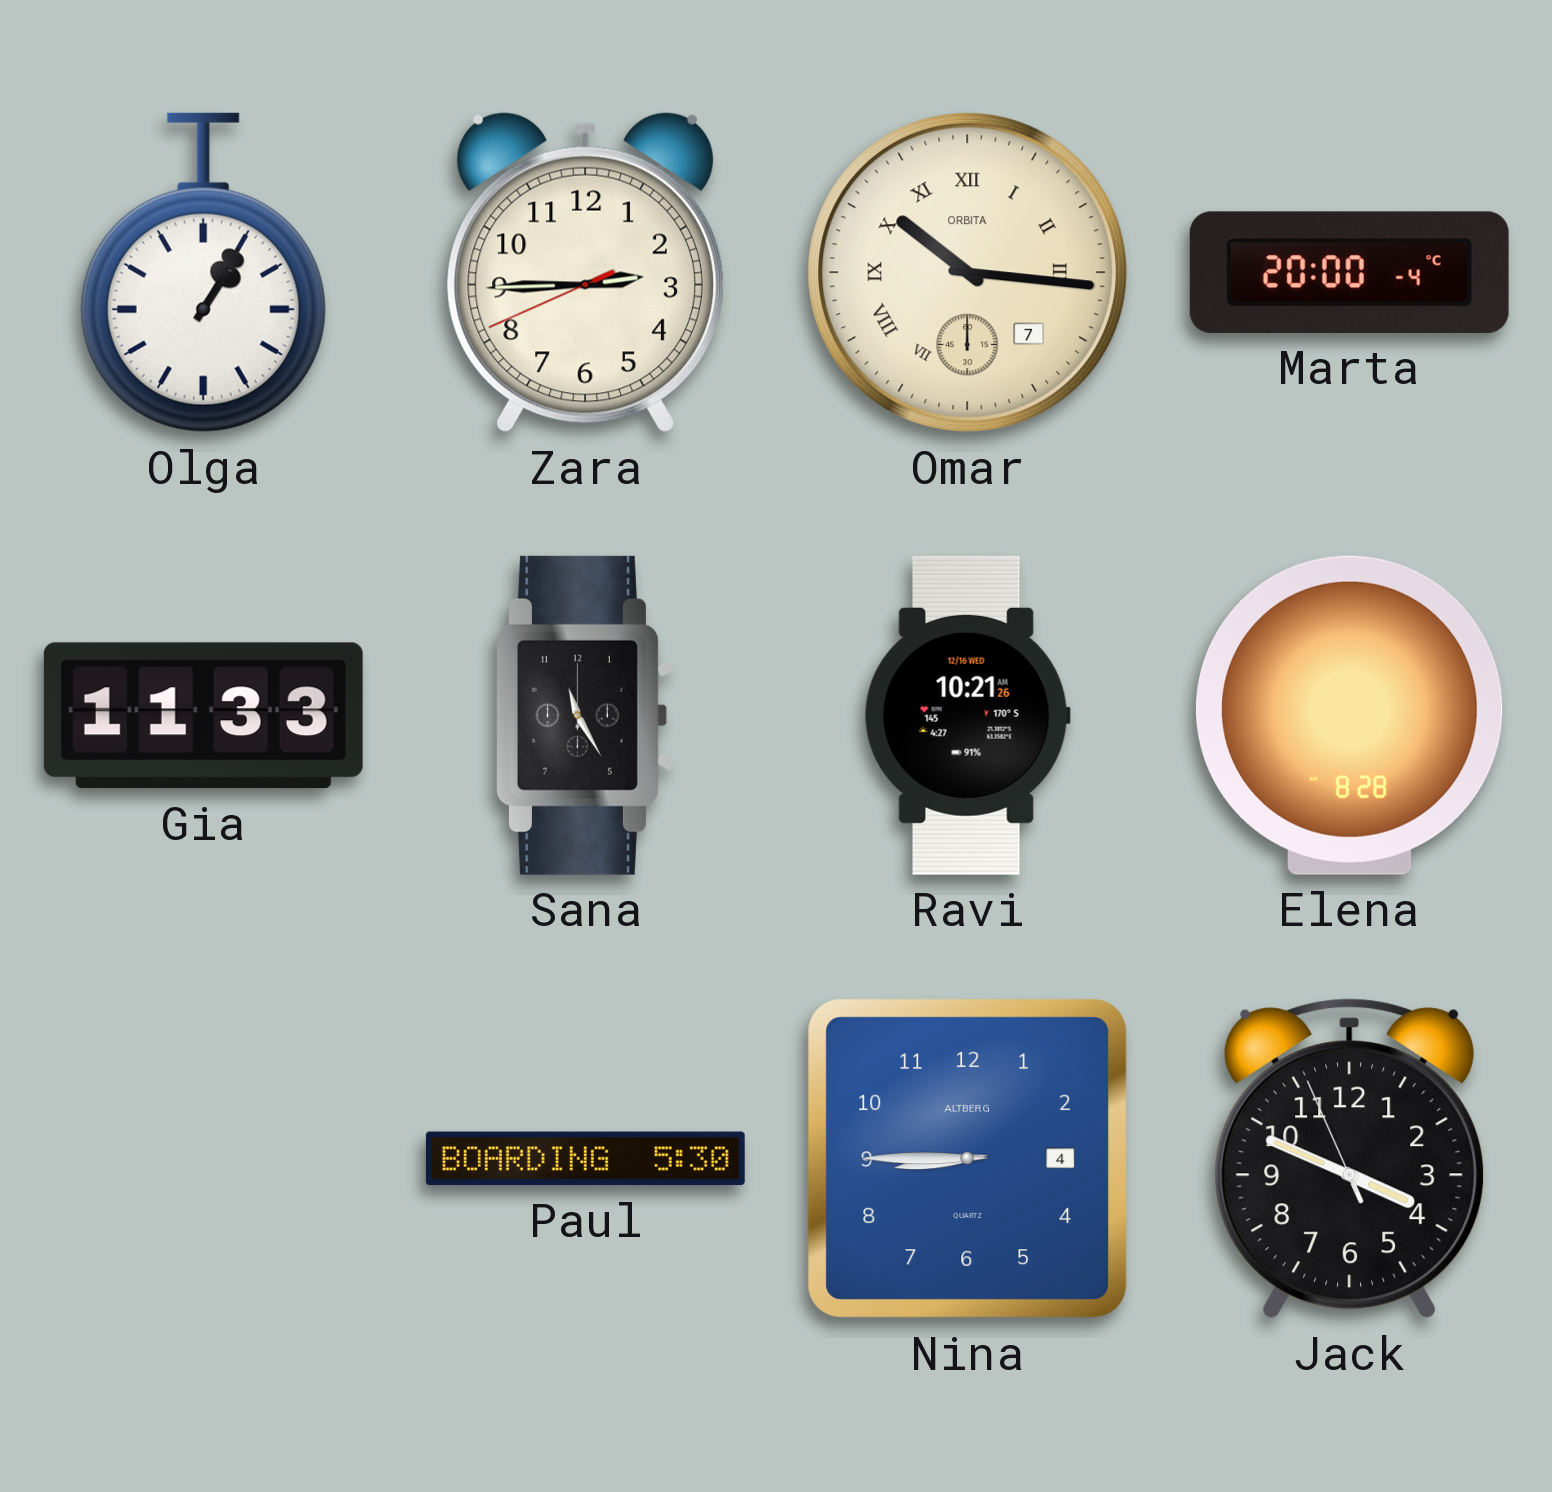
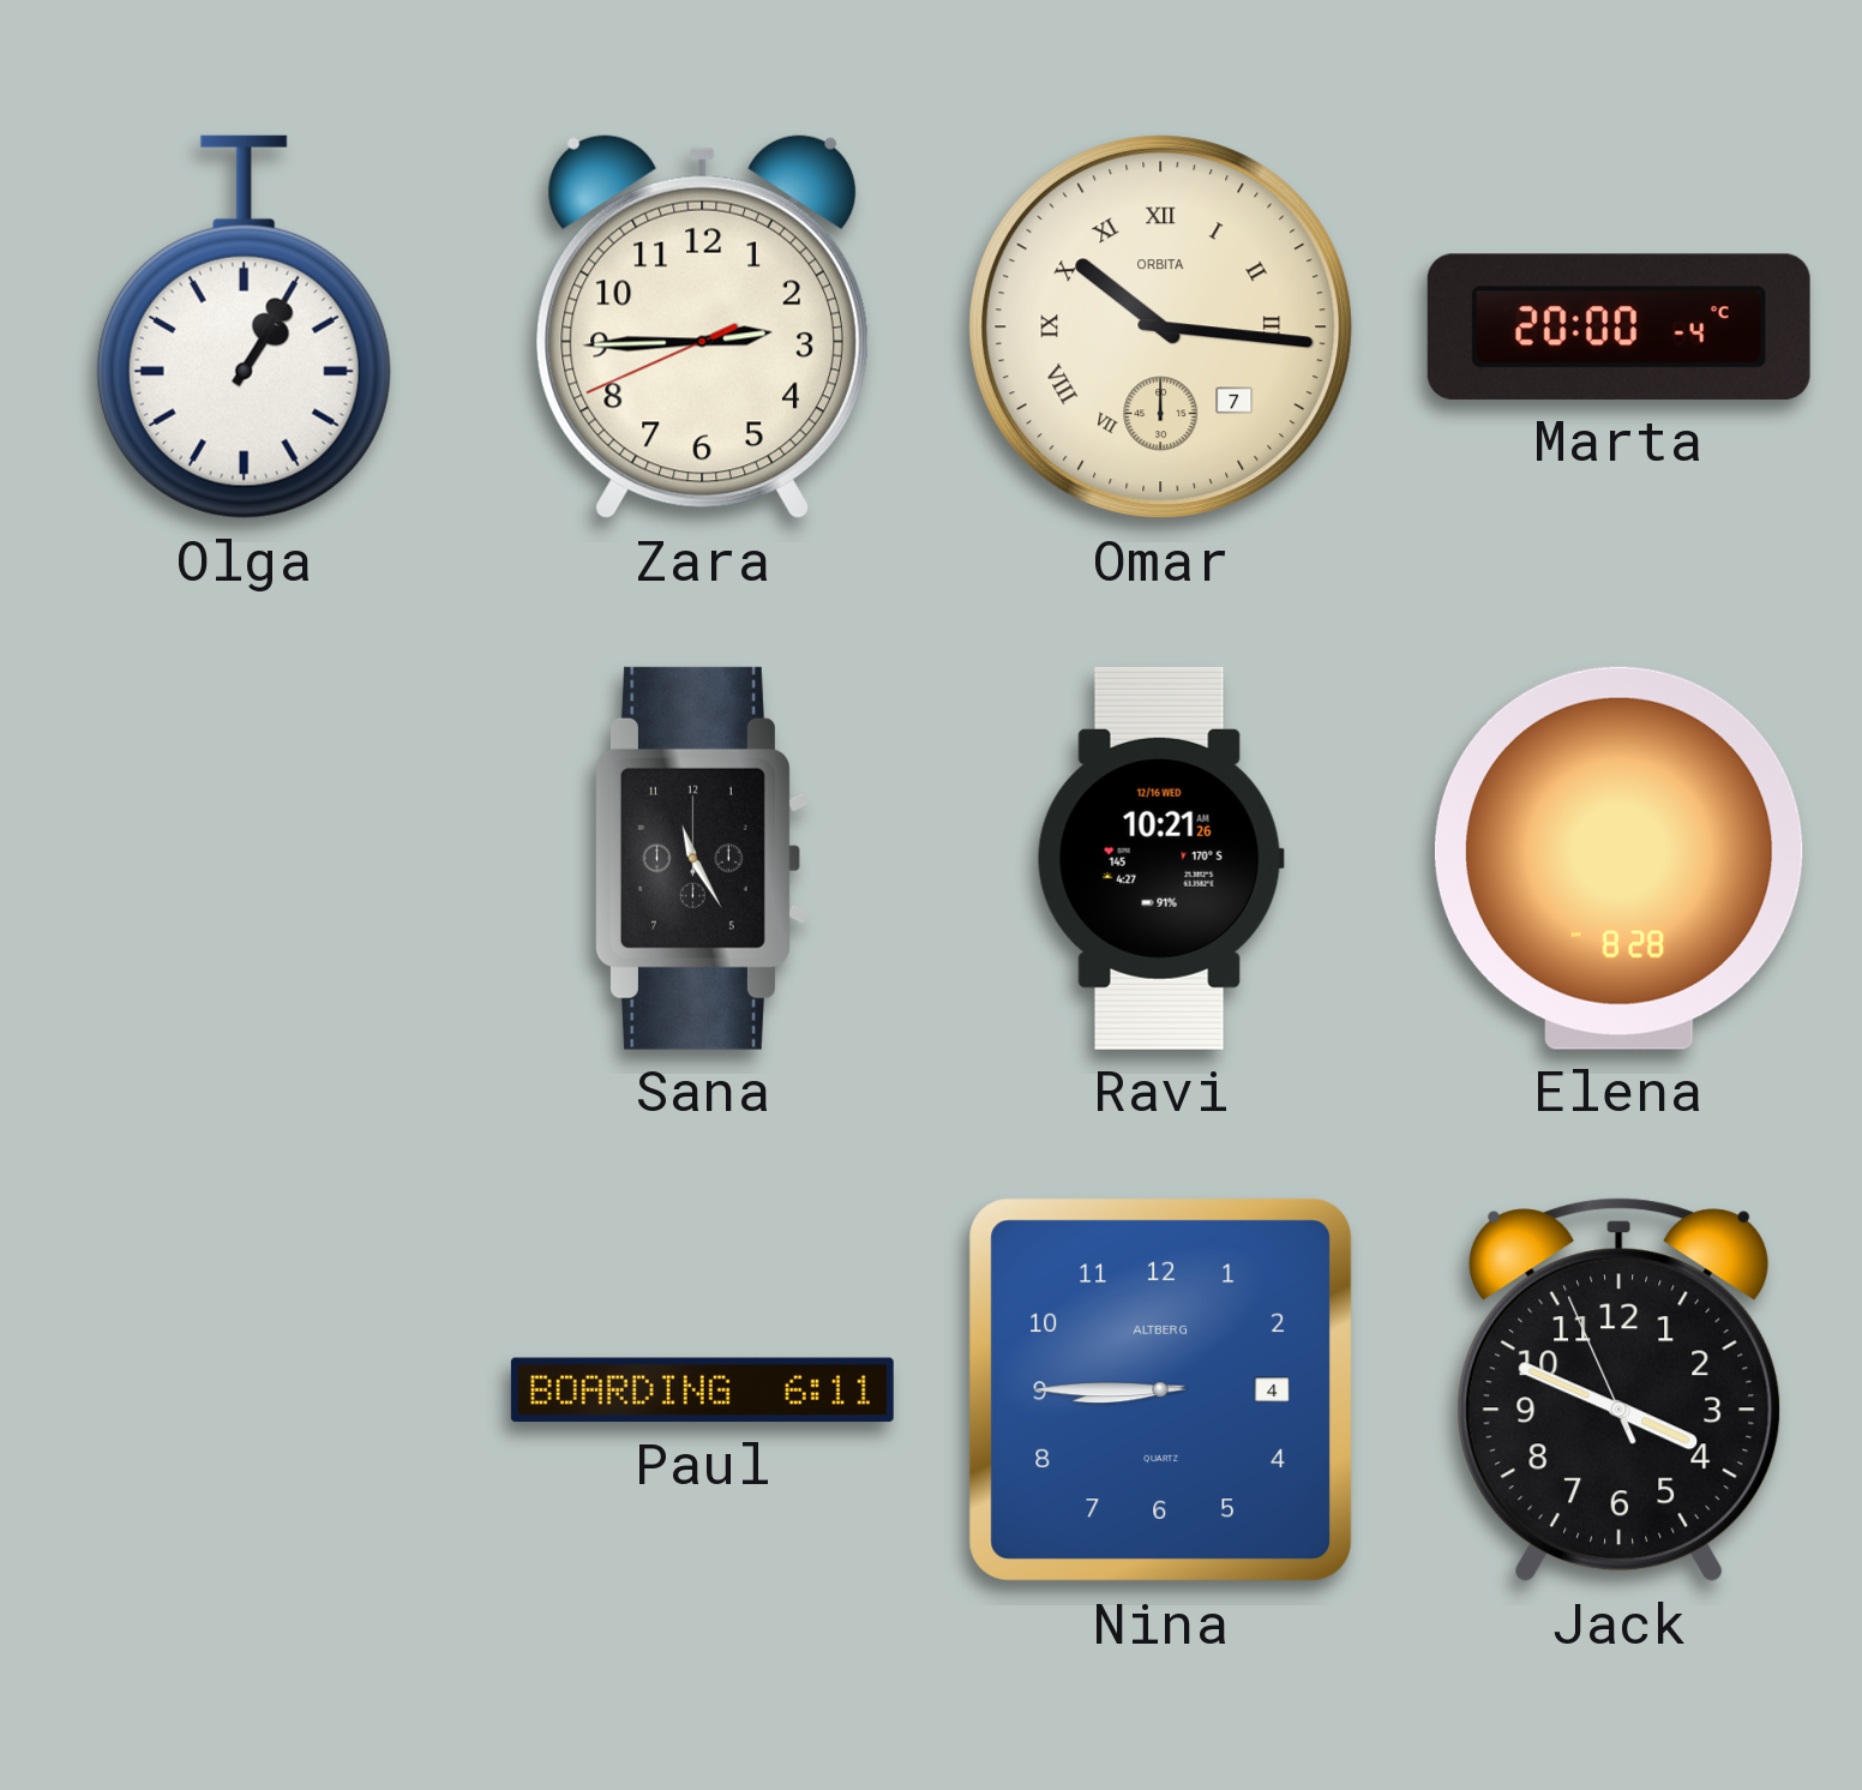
Gia: 11:33 -> none
Paul: 5:30 -> 6:11
